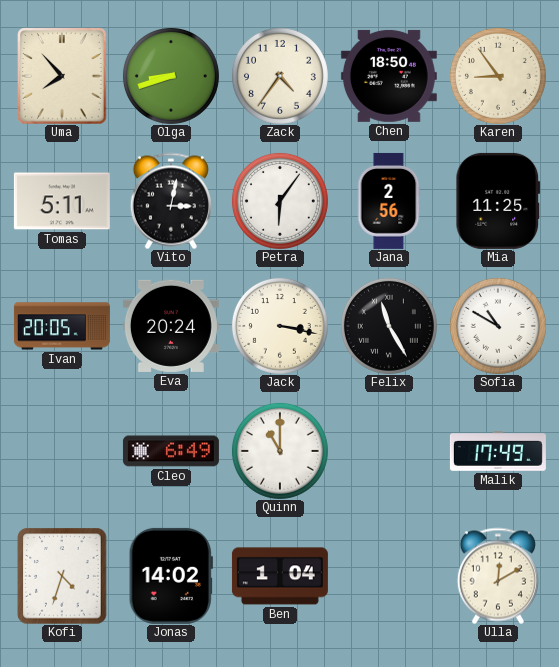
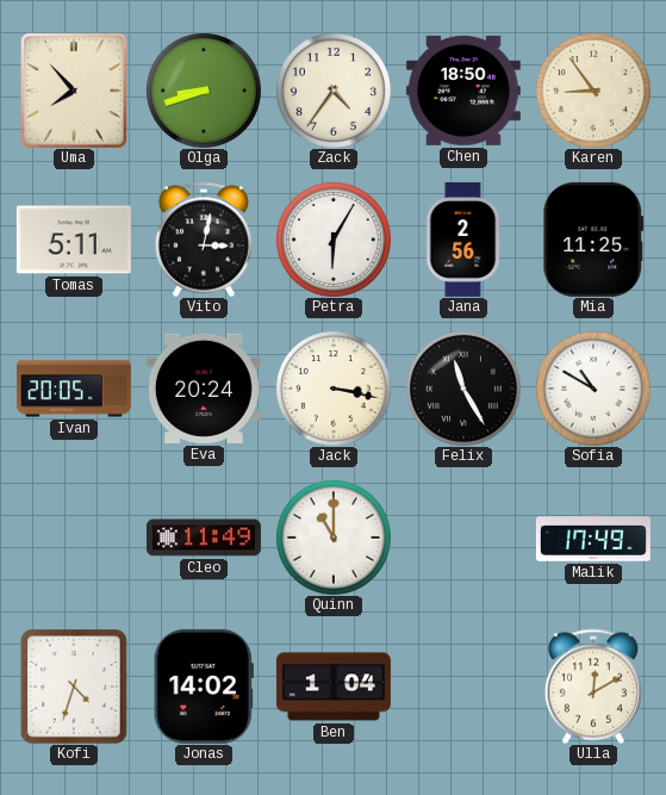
Petra: 6:06 -> 6:05
Cleo: 6:49 -> 11:49
